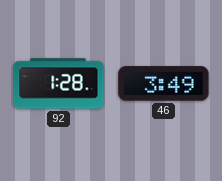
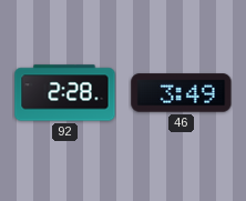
92: 1:28 -> 2:28
